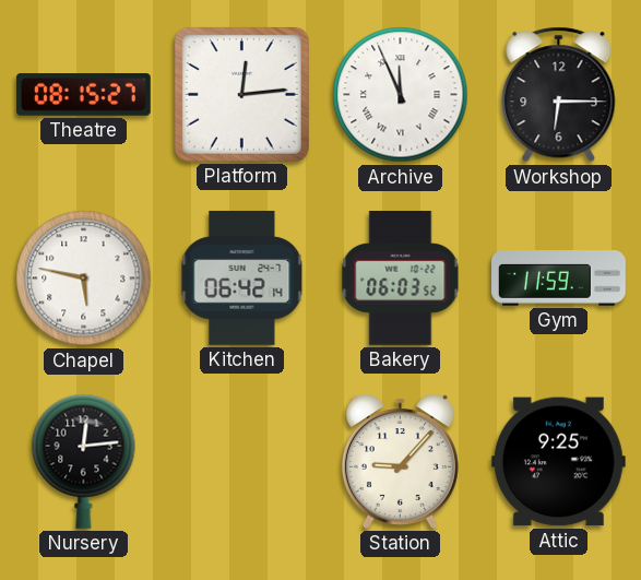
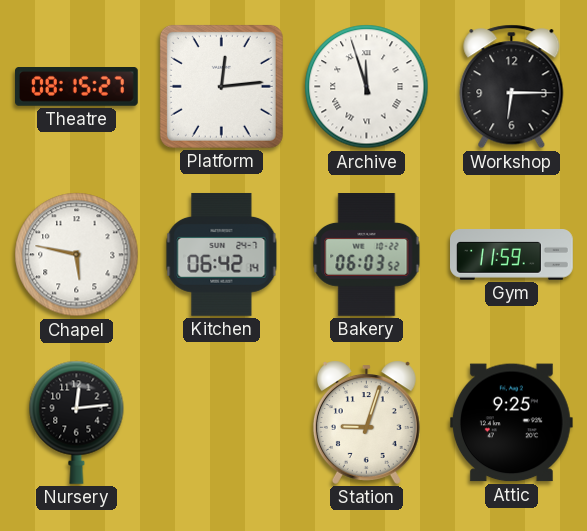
Archive: 11:56 -> 11:57
Station: 9:07 -> 9:03
